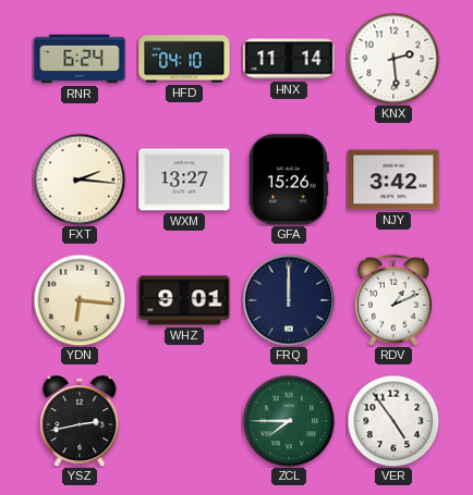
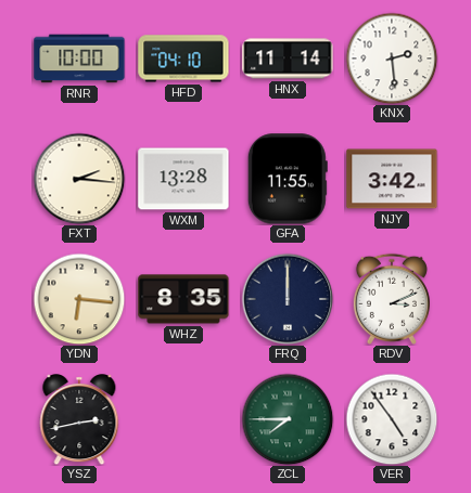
RNR: 6:24 -> 10:00
WXM: 13:27 -> 13:28
GFA: 15:26 -> 11:55
WHZ: 9:01 -> 8:35
RDV: 1:11 -> 3:11
